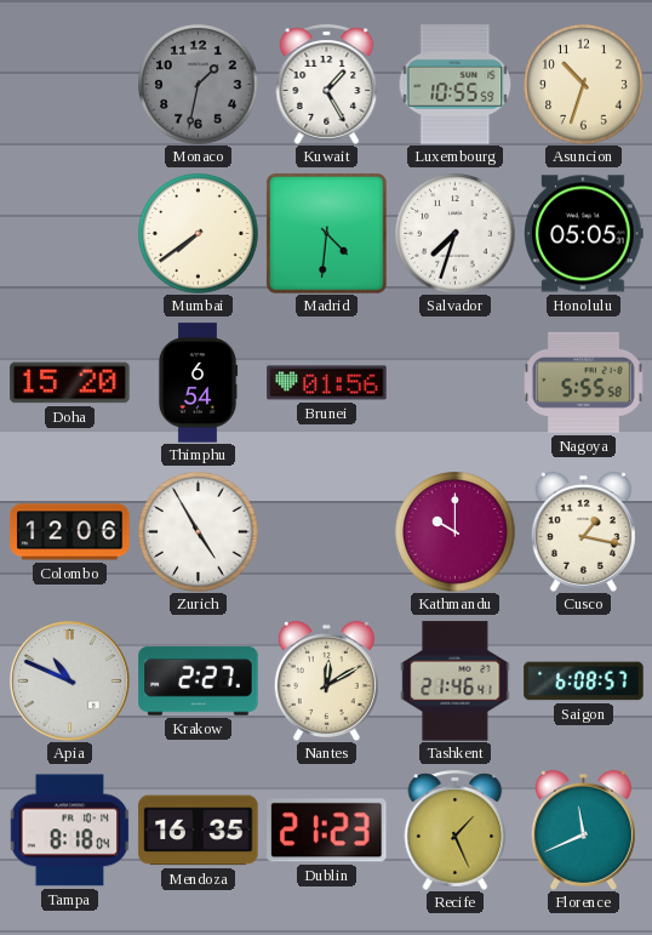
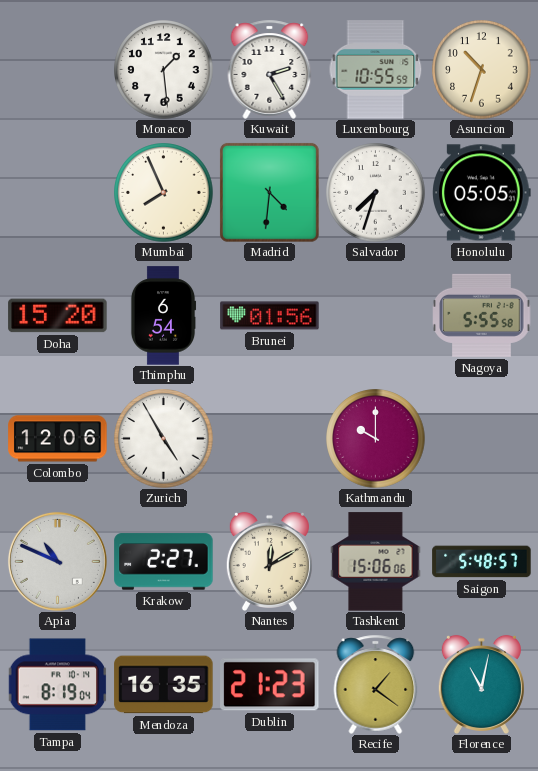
Monaco: 1:32 -> 1:29
Monaco dial: grey -> white
Kuwait: 1:25 -> 2:25
Mumbai: 7:39 -> 7:56
Cusco: 1:17 -> none
Tashkent: 21:46 -> 15:06
Saigon: 6:08 -> 5:48
Tampa: 8:18 -> 8:19
Recife: 1:26 -> 1:21
Florence: 11:41 -> 11:02
